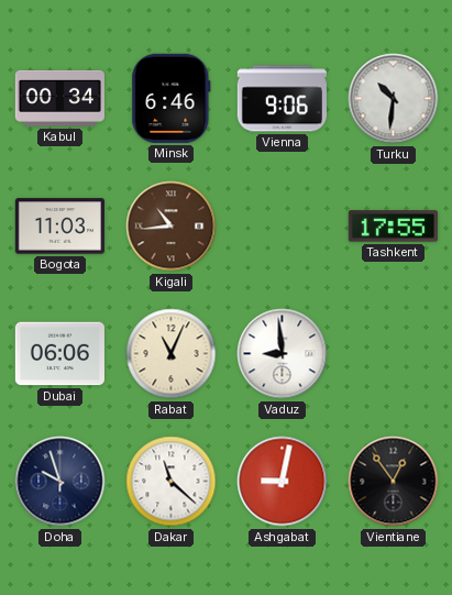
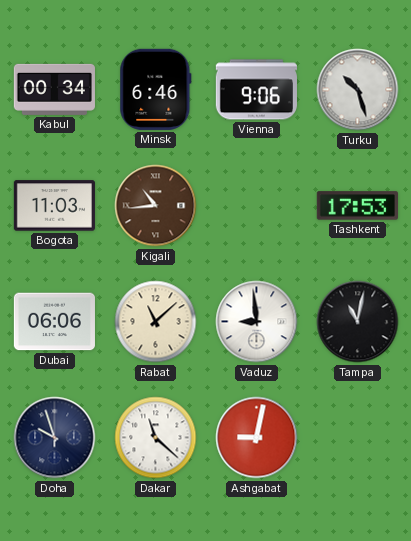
Turku: 10:31 -> 10:27
Tashkent: 17:55 -> 17:53
Rabat: 11:04 -> 11:08
Tampa: none -> 11:02
Vientiane: 12:54 -> none
